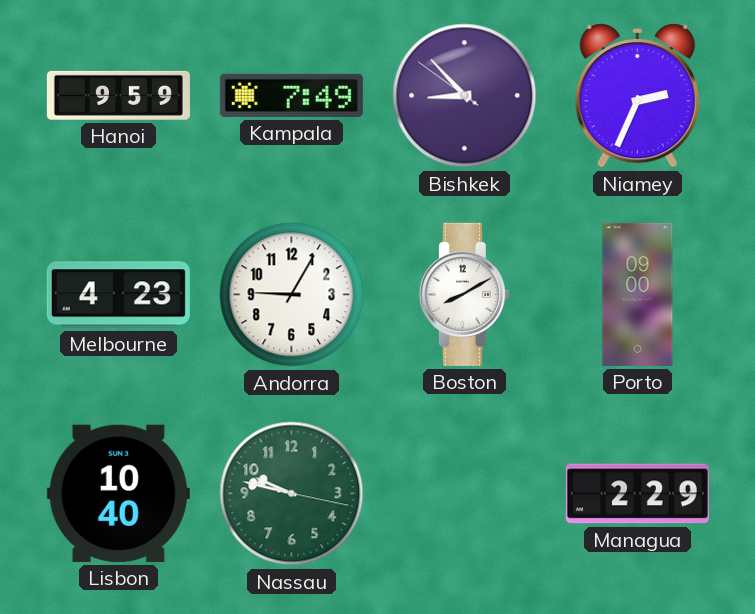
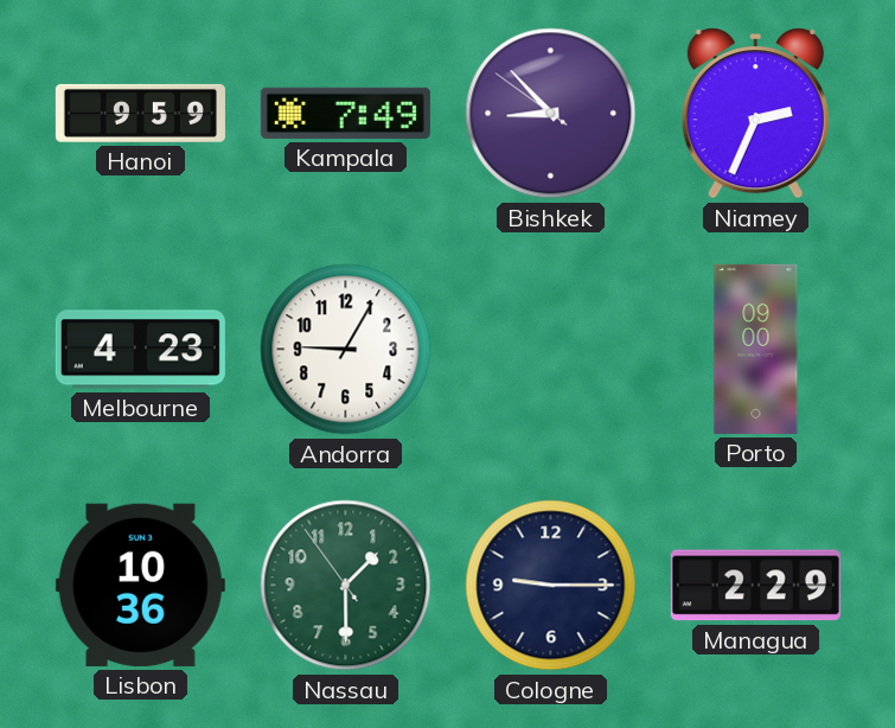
Boston: 8:10 -> none
Lisbon: 10:40 -> 10:36
Nassau: 9:47 -> 1:29
Cologne: none -> 9:15
